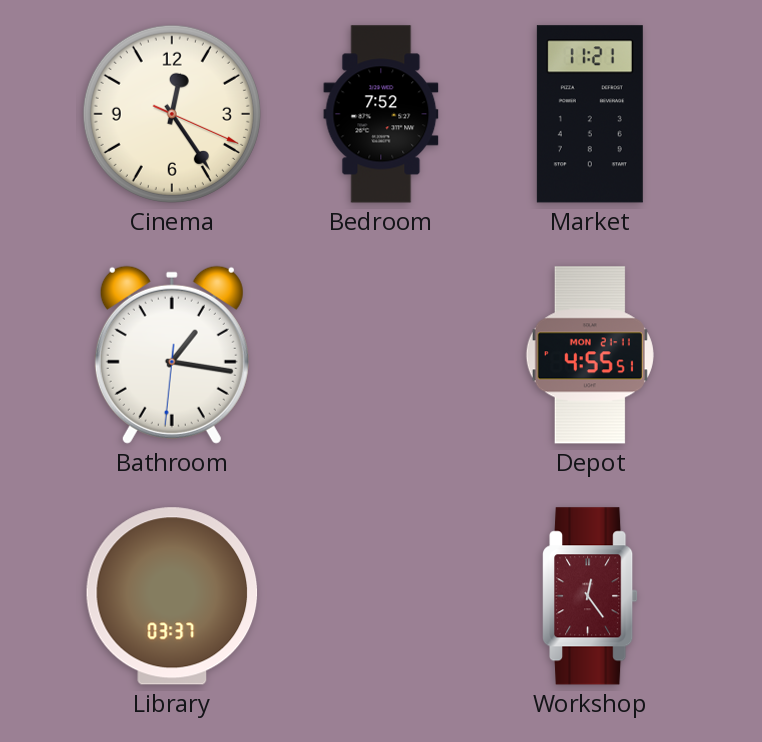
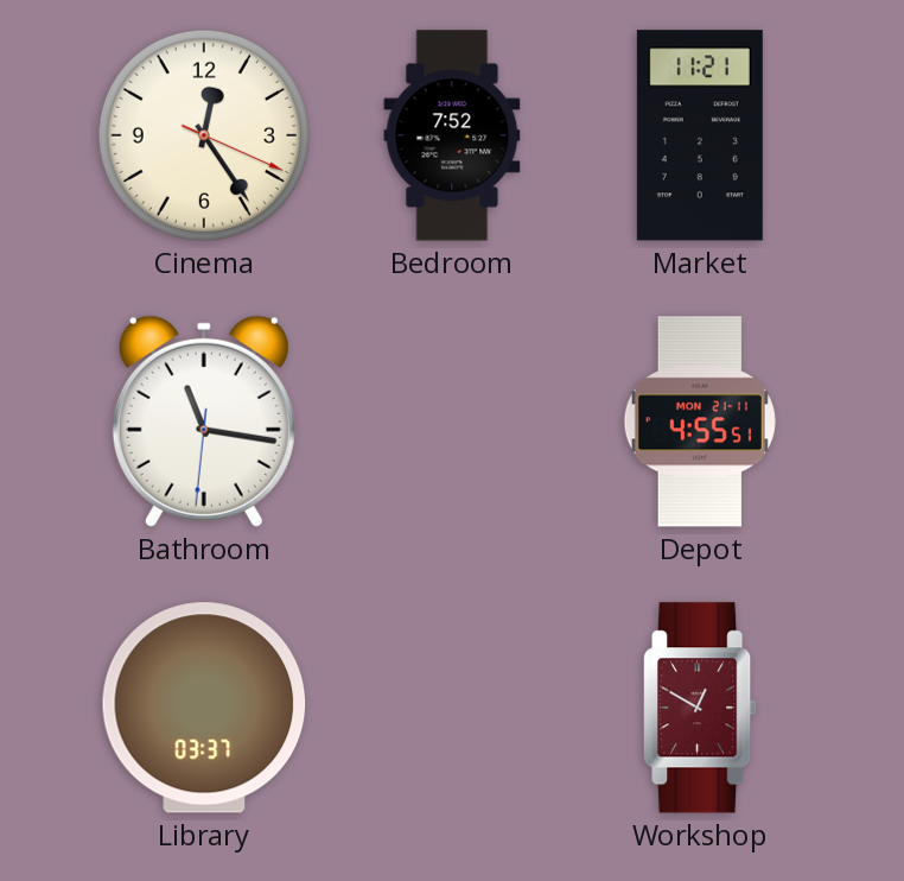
Bathroom: 1:16 -> 11:16
Workshop: 12:24 -> 12:50
